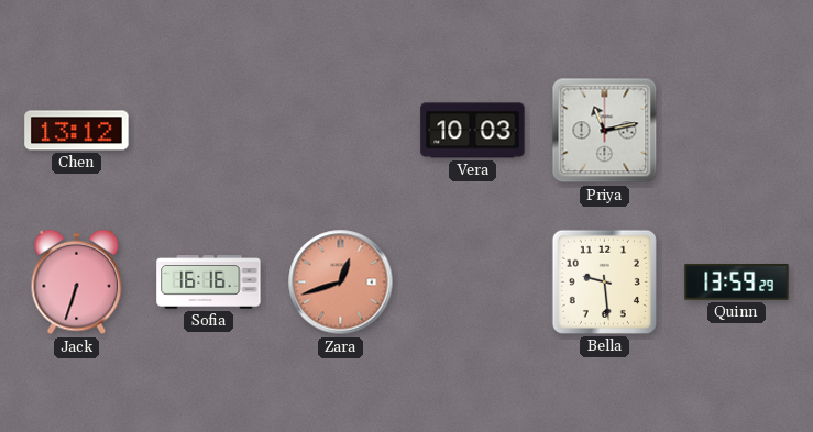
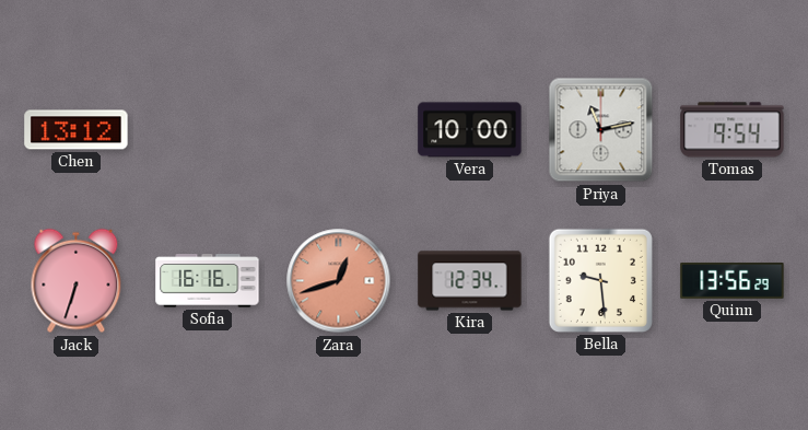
Vera: 10:03 -> 10:00
Tomas: none -> 9:54
Kira: none -> 12:34
Quinn: 13:59 -> 13:56
